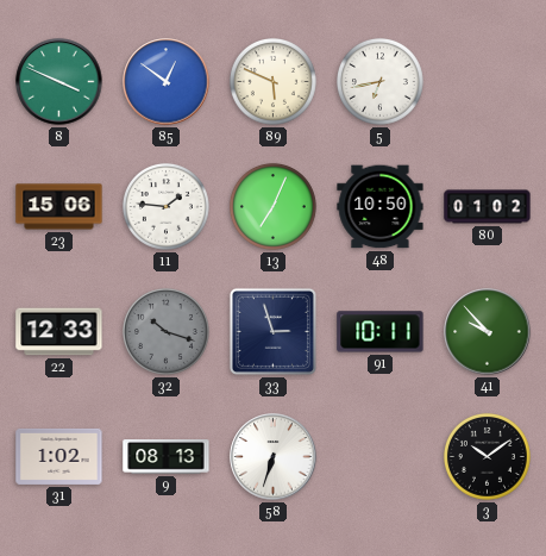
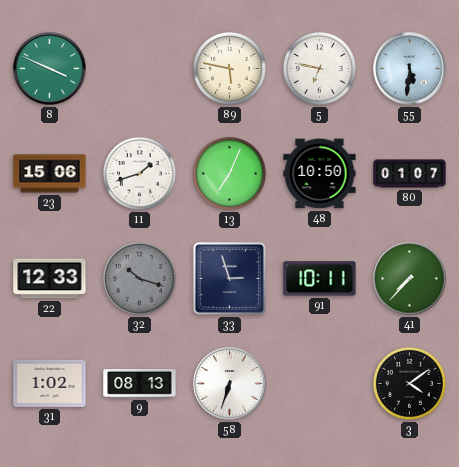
85: 12:51 -> none
89: 5:49 -> 5:47
5: 6:43 -> 6:47
55: none -> 5:31
11: 1:46 -> 1:42
80: 01:02 -> 01:07
41: 9:53 -> 7:37
3: 10:09 -> 4:09
